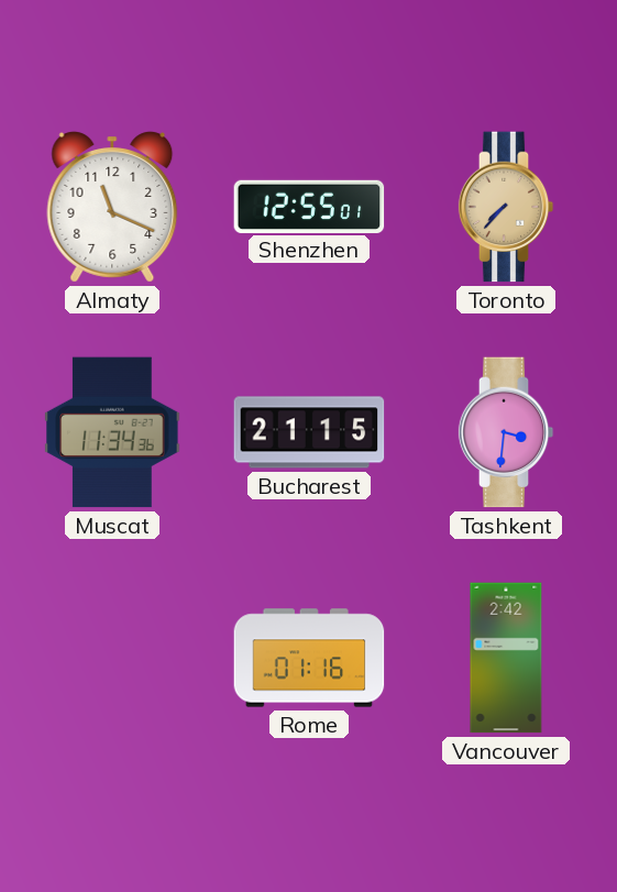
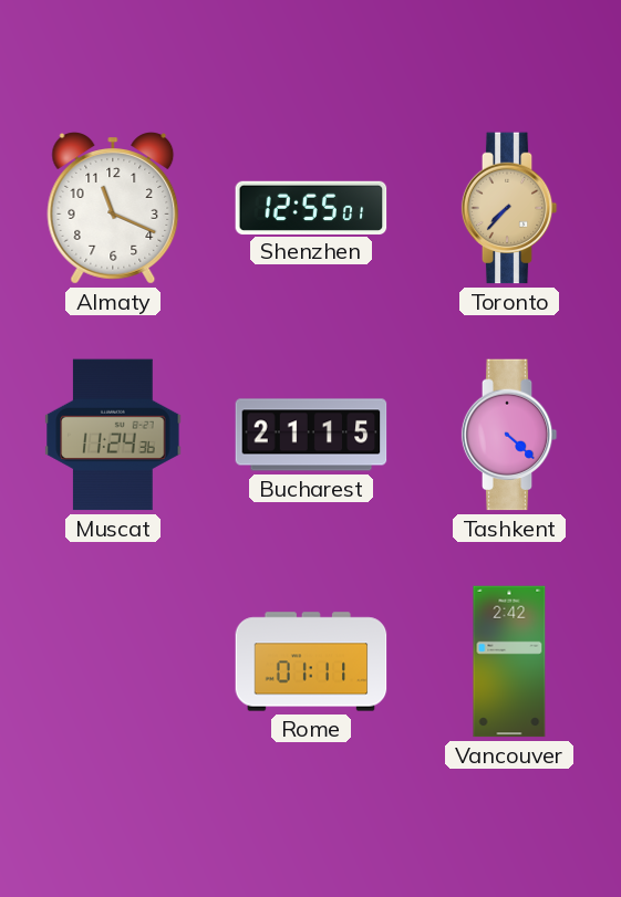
Muscat: 11:34 -> 11:24
Tashkent: 3:31 -> 4:22
Rome: 01:16 -> 01:11
